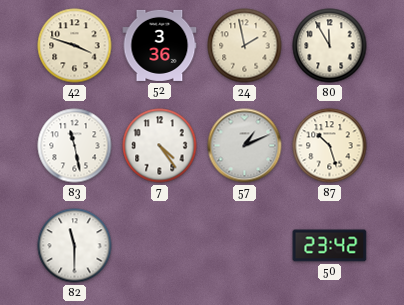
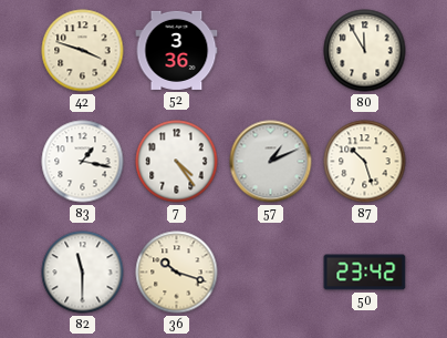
24: 1:58 -> none
83: 11:28 -> 1:17
36: none -> 10:18
